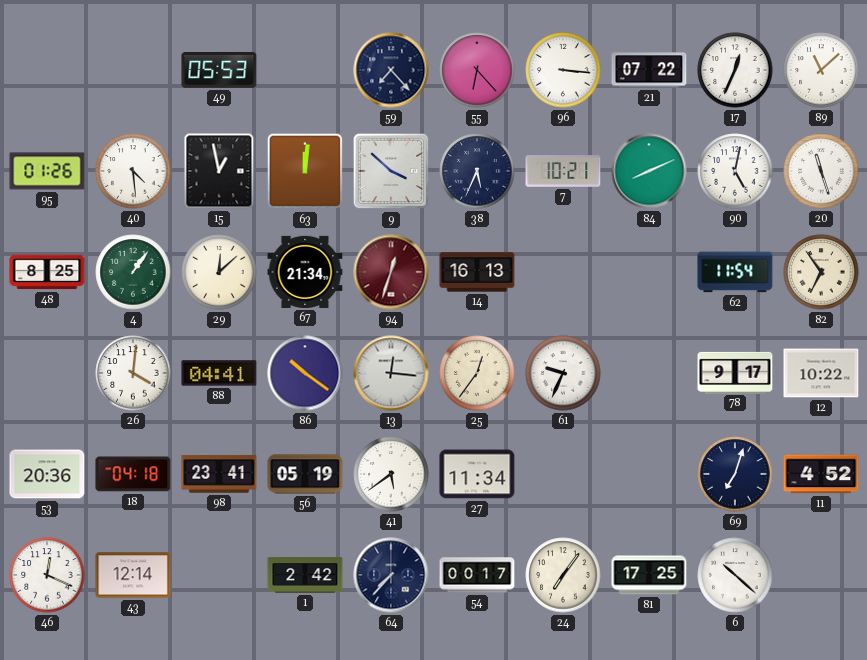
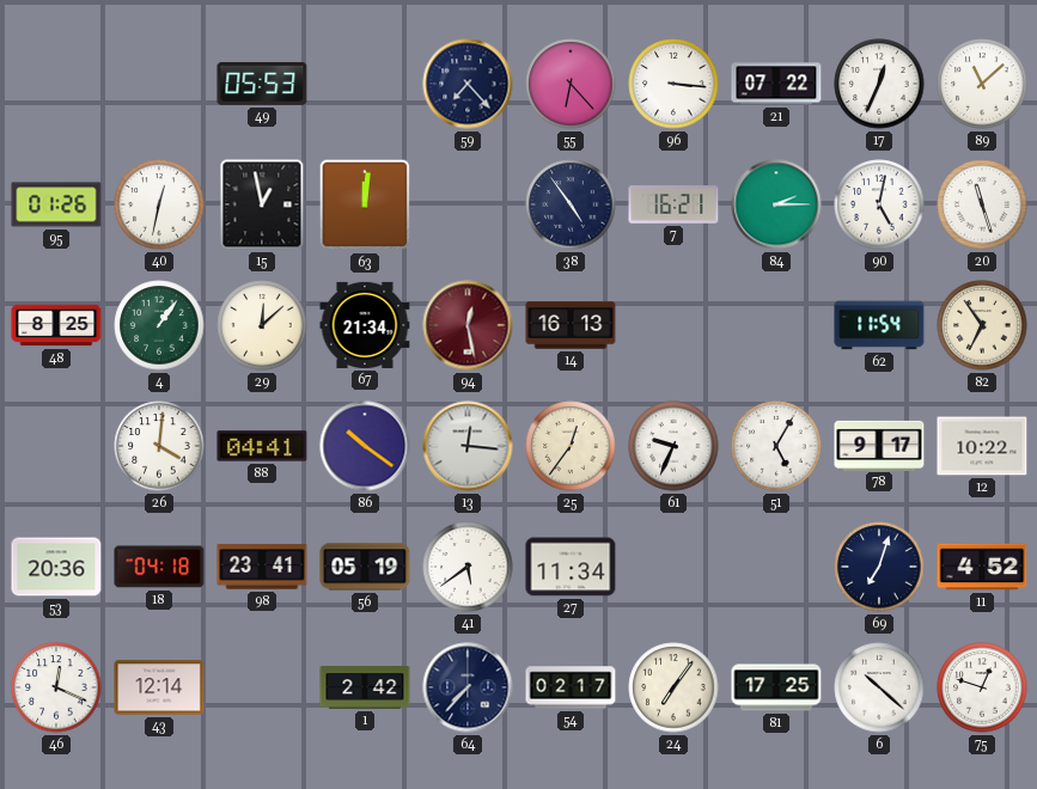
40: 4:29 -> 12:32
9: 3:52 -> none
38: 5:34 -> 4:54
7: 10:21 -> 16:21
84: 8:11 -> 2:15
94: 12:33 -> 12:28
51: none -> 5:05
54: 00:17 -> 02:17
75: none -> 12:48
